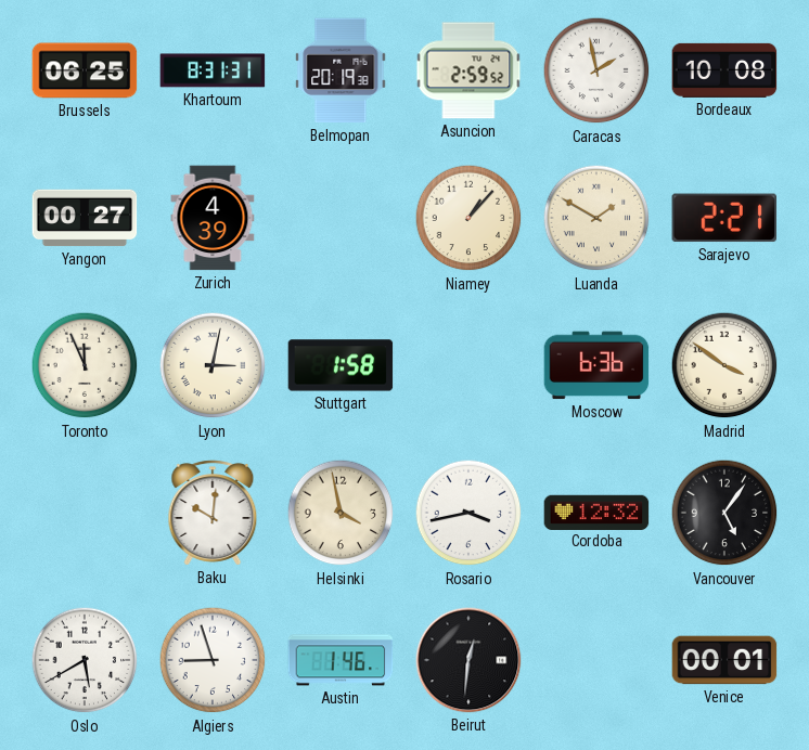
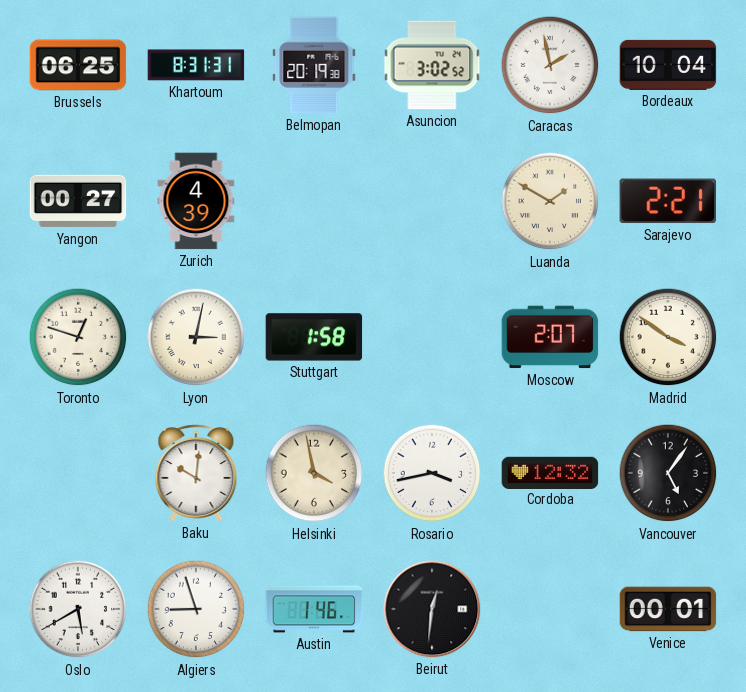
Asuncion: 2:59 -> 3:02
Bordeaux: 10:08 -> 10:04
Niamey: 1:07 -> none
Toronto: 11:56 -> 12:48
Moscow: 6:36 -> 2:07
